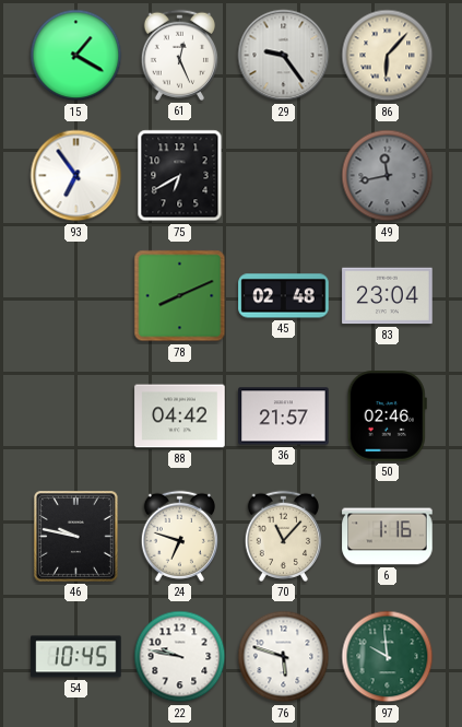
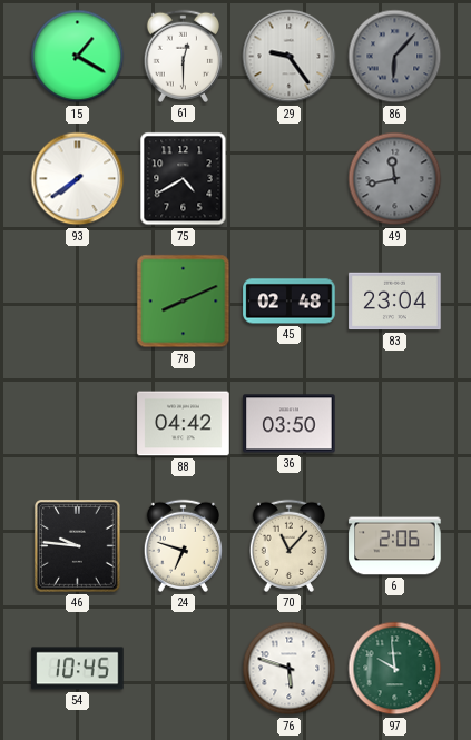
61: 12:26 -> 12:30
86 dial: cream -> grey
93: 6:54 -> 7:39
75: 6:40 -> 4:40
36: 21:57 -> 03:50
50: 02:46 -> none
46: 9:47 -> 9:46
6: 1:16 -> 2:06
22: 9:47 -> none
